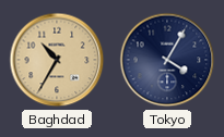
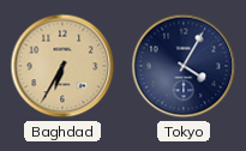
Baghdad: 10:35 -> 6:35
